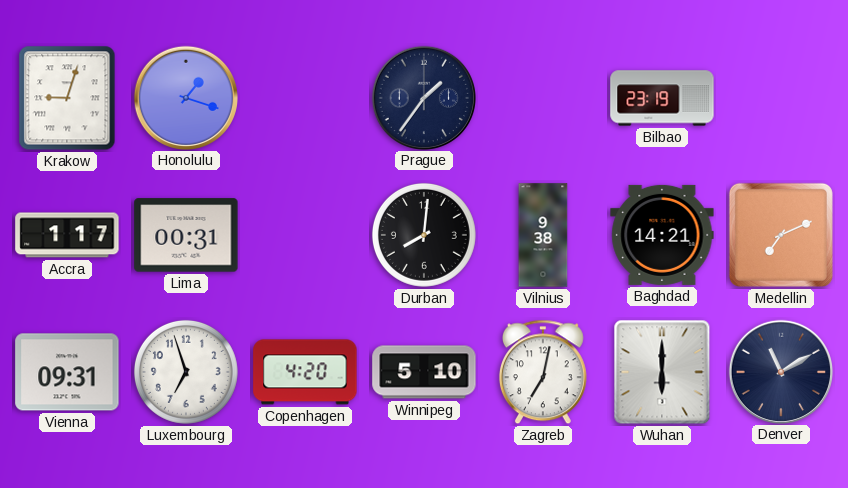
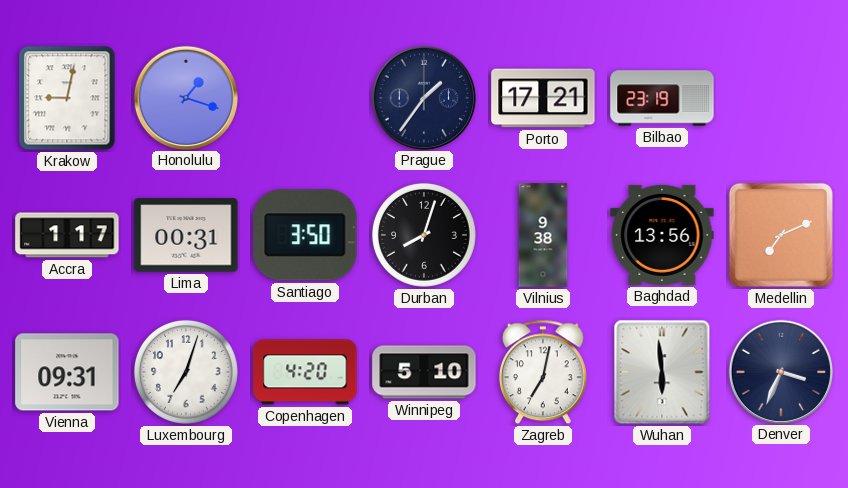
Krakow: 9:03 -> 9:02
Porto: none -> 17:21
Santiago: none -> 3:50
Durban: 8:01 -> 8:03
Baghdad: 14:21 -> 13:56
Luxembourg: 6:57 -> 7:03
Wuhan: 6:00 -> 5:59
Denver: 11:10 -> 3:34
